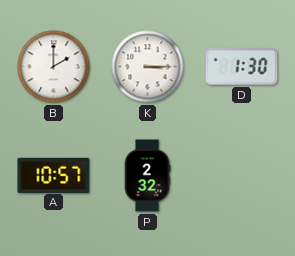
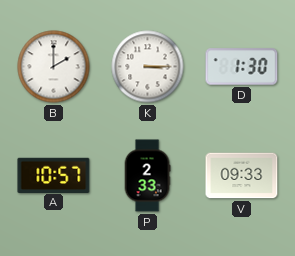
P: 2:32 -> 2:33
V: none -> 09:33
